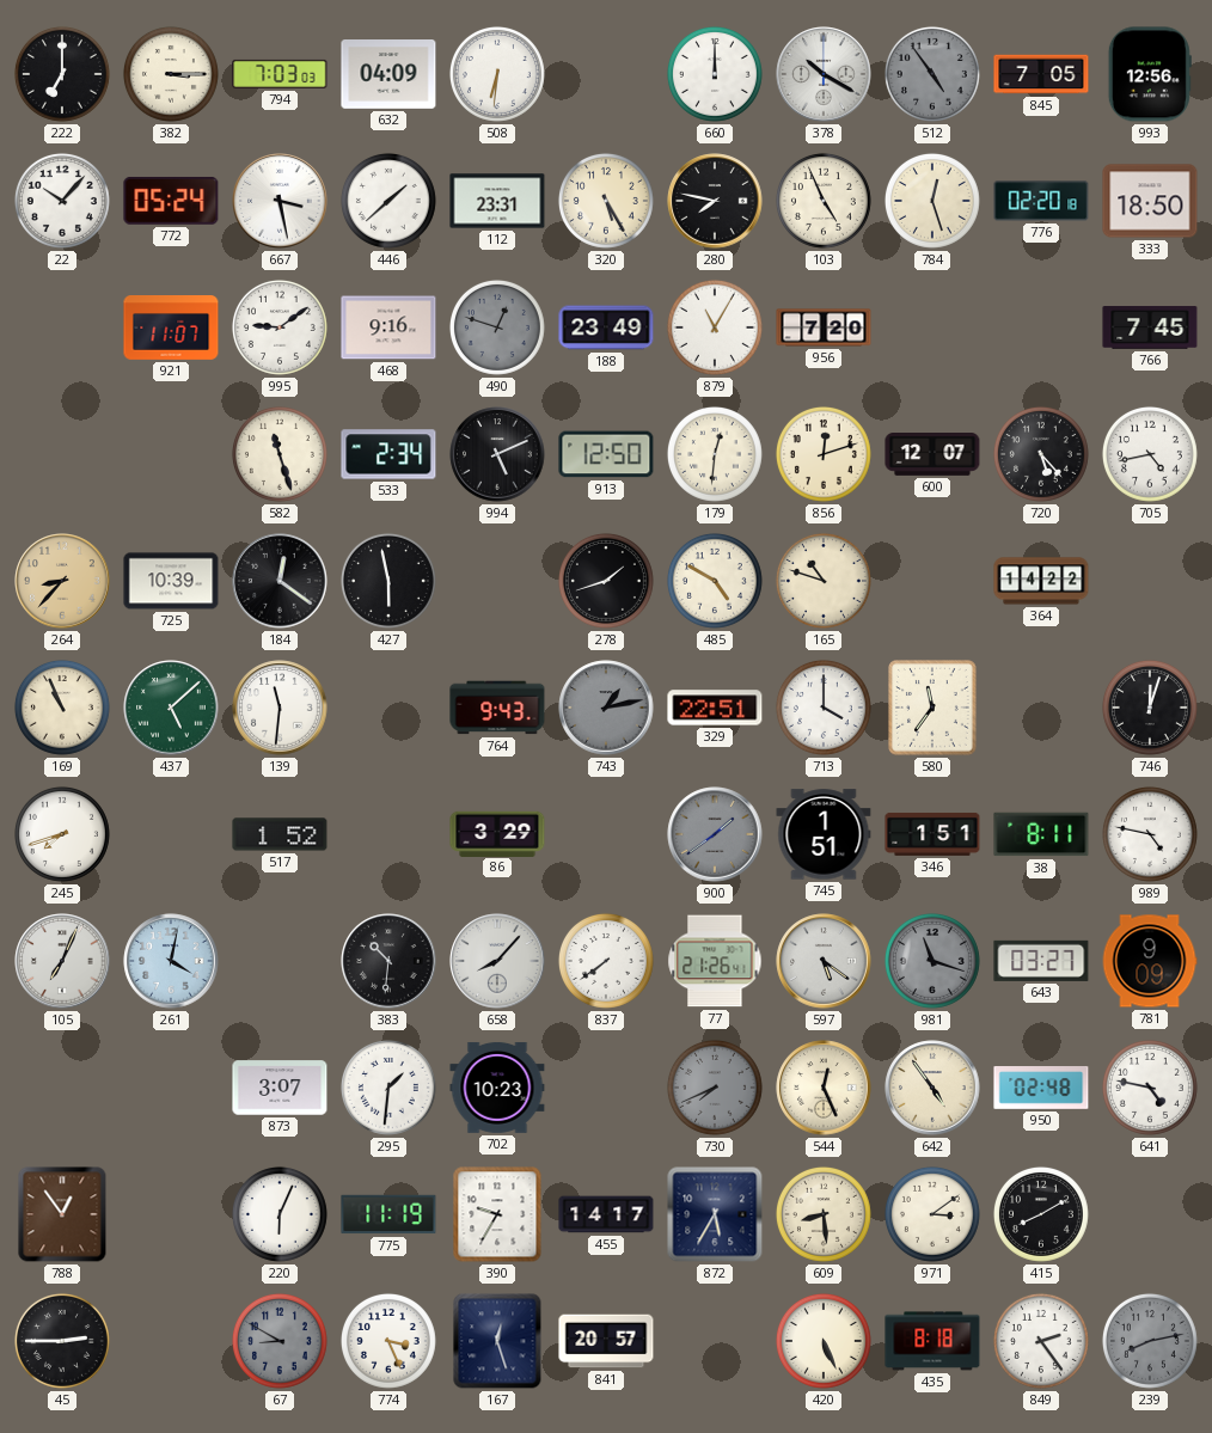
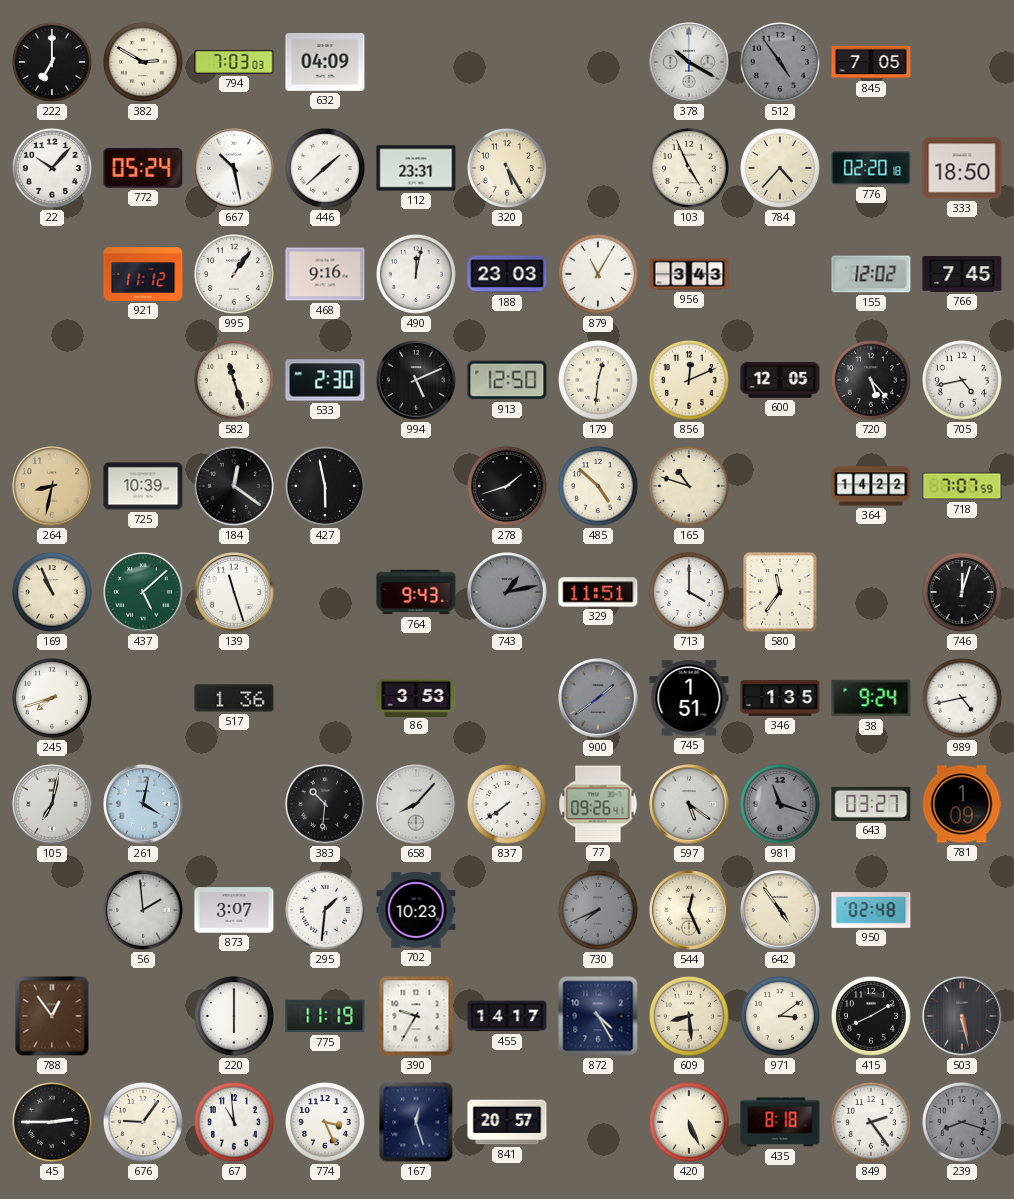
382: 3:15 -> 2:50
508: 6:31 -> none
660: 12:00 -> none
993: 12:56 -> none
667: 3:28 -> 10:28
280: 7:47 -> none
784: 12:27 -> 4:37
921: 11:07 -> 11:12
995: 9:09 -> 1:06
490: 12:48 -> 12:02
490 dial: grey -> white
188: 23:49 -> 23:03
956: 7:20 -> 3:43
155: none -> 12:02
533: 2:34 -> 2:30
856: 12:12 -> 12:11
600: 12:07 -> 12:05
264: 8:37 -> 8:32
485: 4:50 -> 4:52
718: none -> 7:07
139: 11:31 -> 11:27
329: 22:51 -> 11:51
517: 1:52 -> 1:36
86: 3:29 -> 3:53
346: 1:51 -> 1:35
38: 8:11 -> 9:24
989: 4:47 -> 4:43
105: 7:04 -> 7:02
77: 21:26 -> 09:26
781: 9:09 -> 1:09
56: none -> 1:59
641: 4:47 -> none
220: 6:04 -> 6:00
872: 5:35 -> 4:25
503: none -> 5:28
676: none -> 9:06
67: 8:50 -> 10:59
67 dial: grey -> white
239: 8:13 -> 8:18
